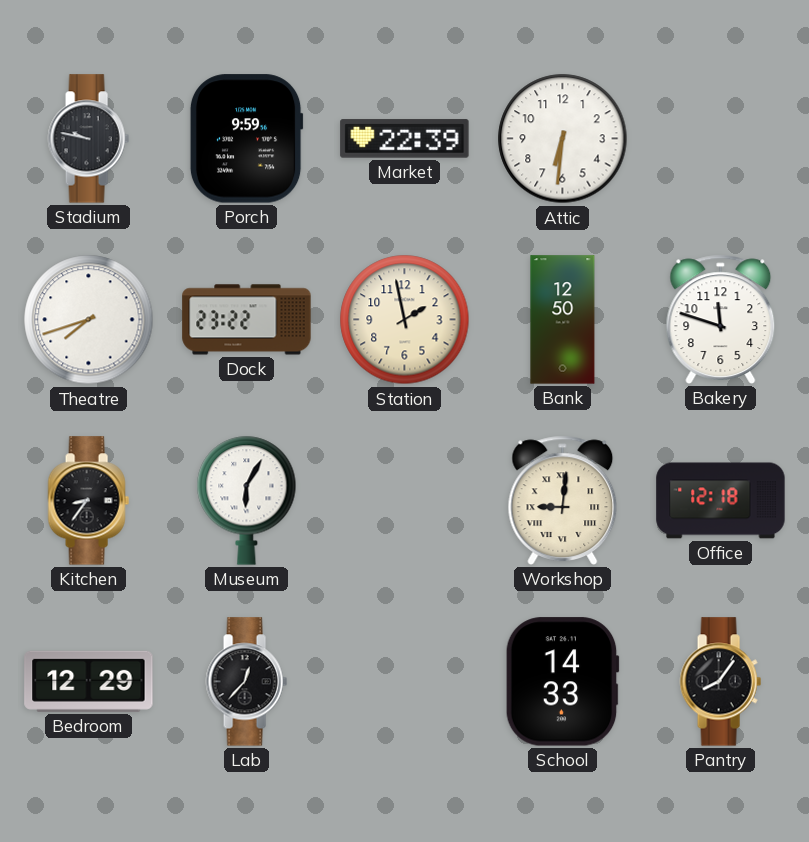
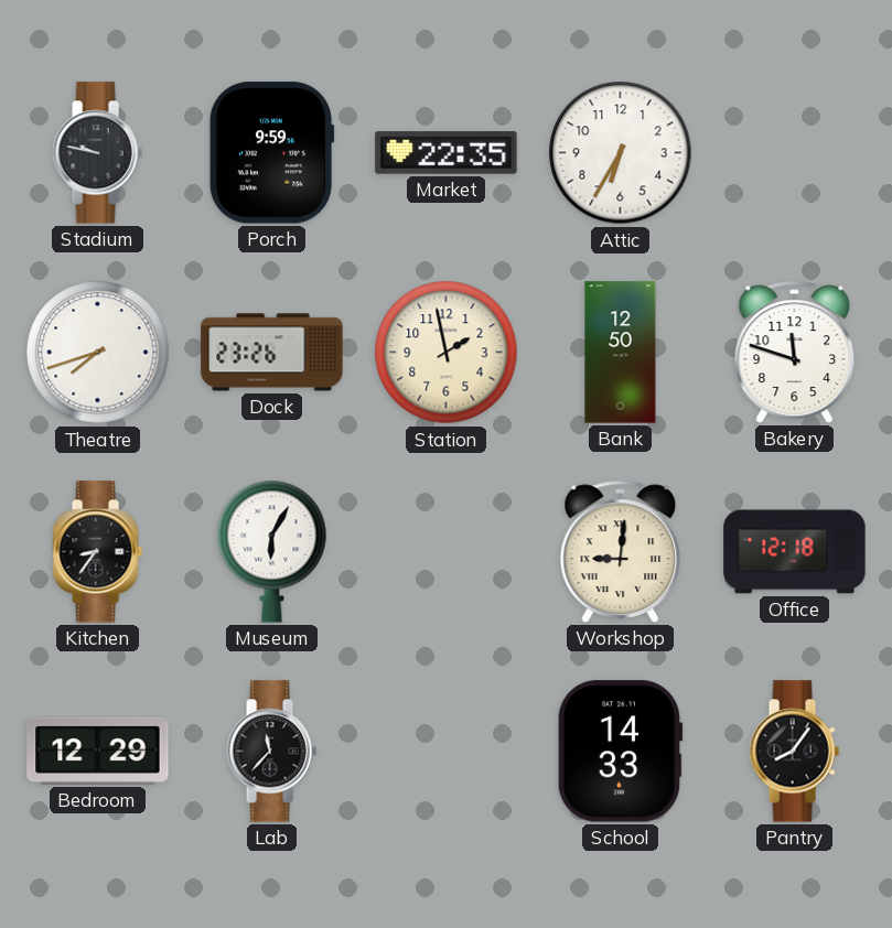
Market: 22:39 -> 22:35
Attic: 6:31 -> 6:35
Dock: 23:22 -> 23:26
Lab: 12:37 -> 11:37
